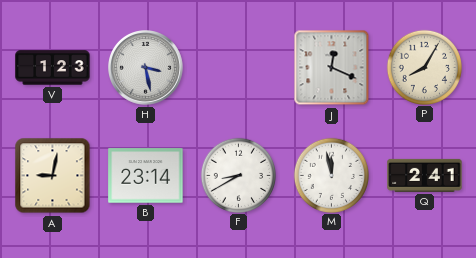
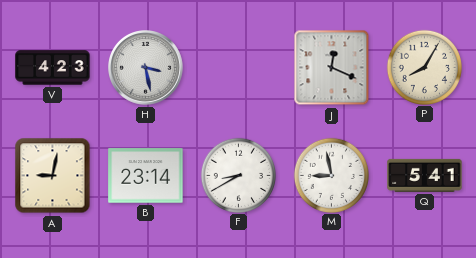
V: 1:23 -> 4:23
M: 11:58 -> 8:58
Q: 2:41 -> 5:41
